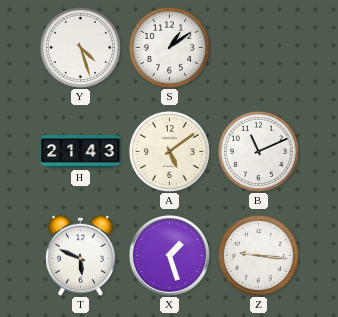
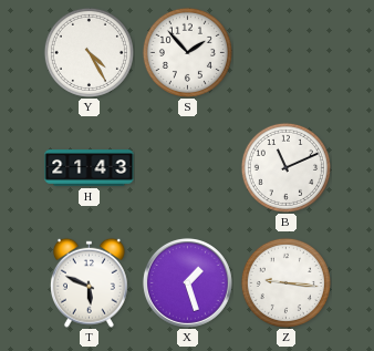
Y: 4:27 -> 4:25
S: 1:09 -> 1:53
A: 5:09 -> none
